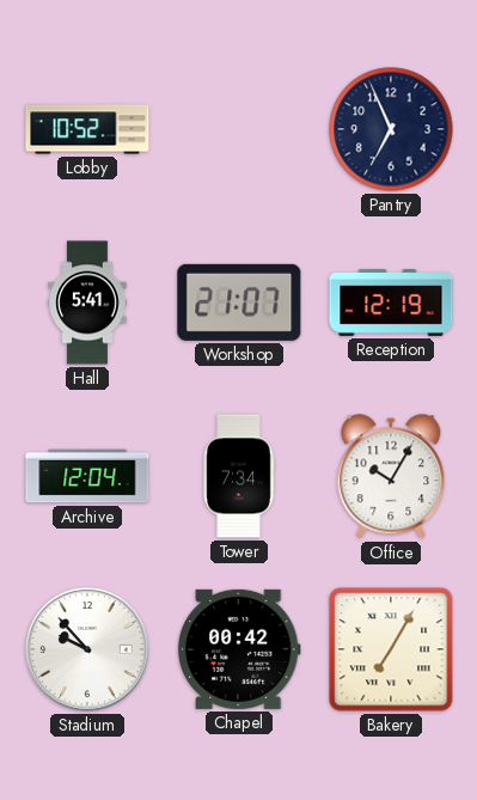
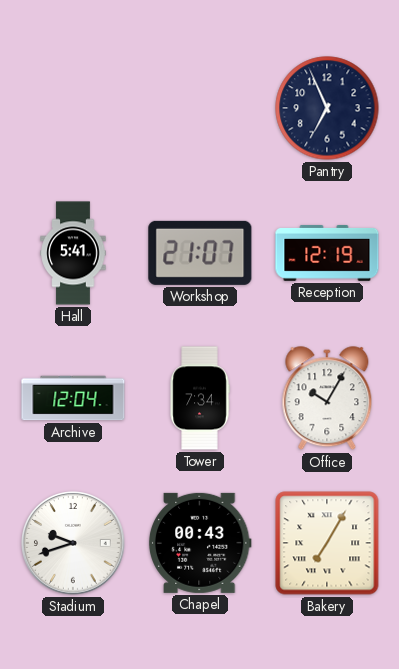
Lobby: 10:52 -> none
Stadium: 9:53 -> 9:42
Chapel: 00:42 -> 00:43
